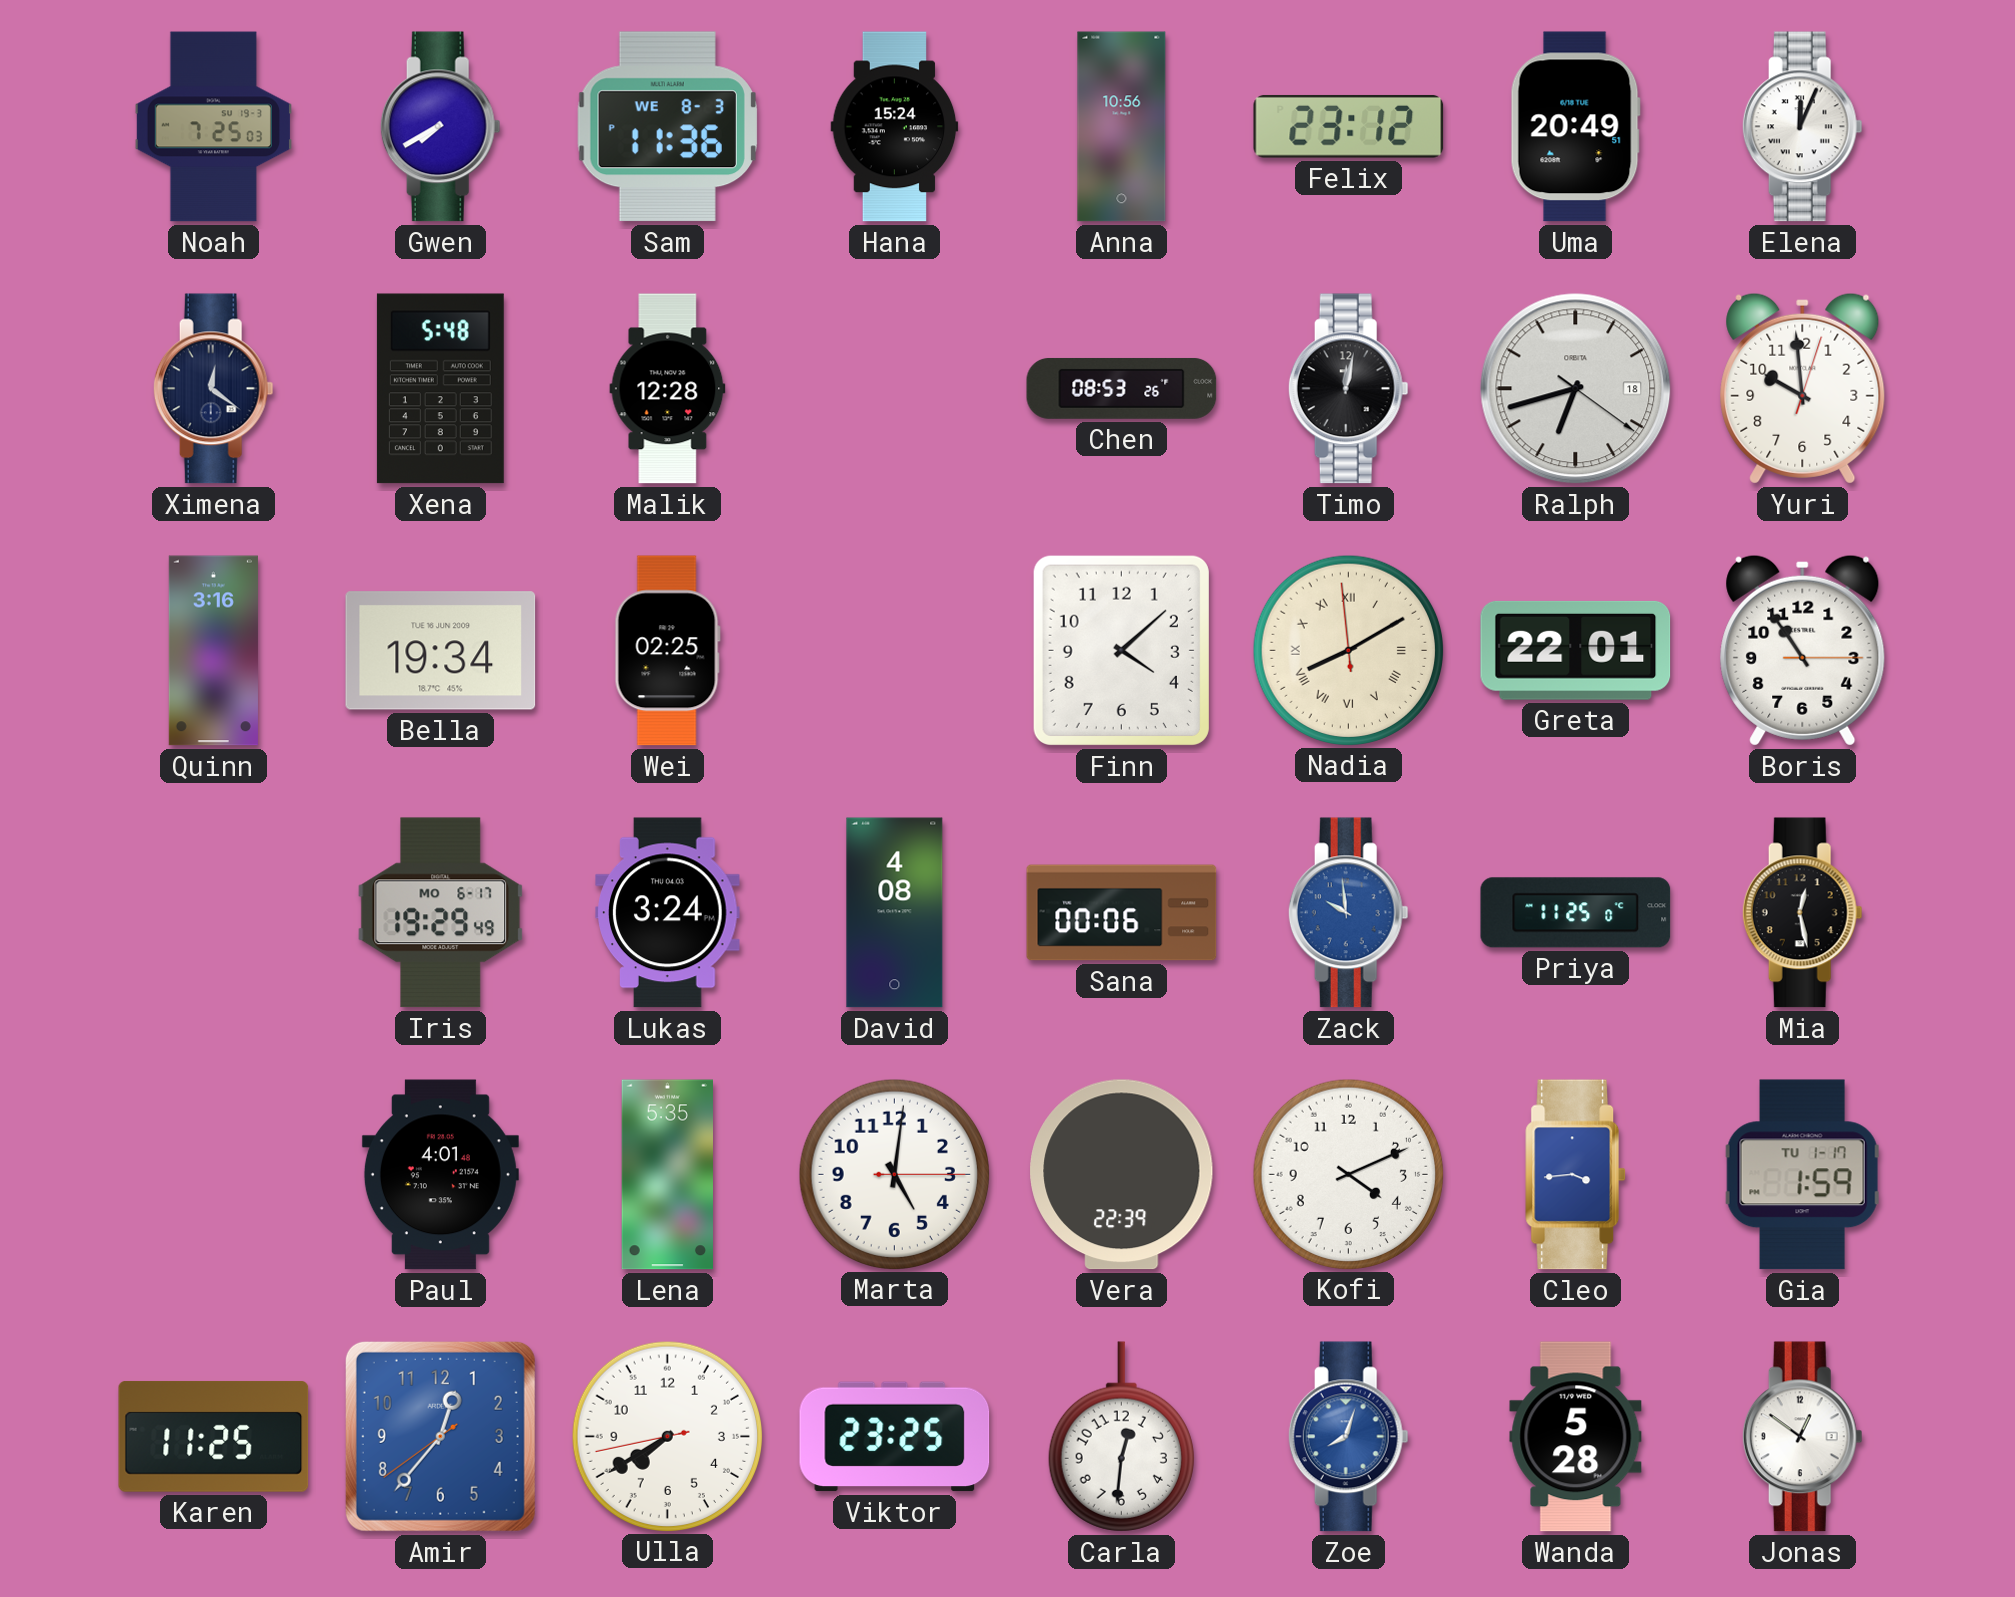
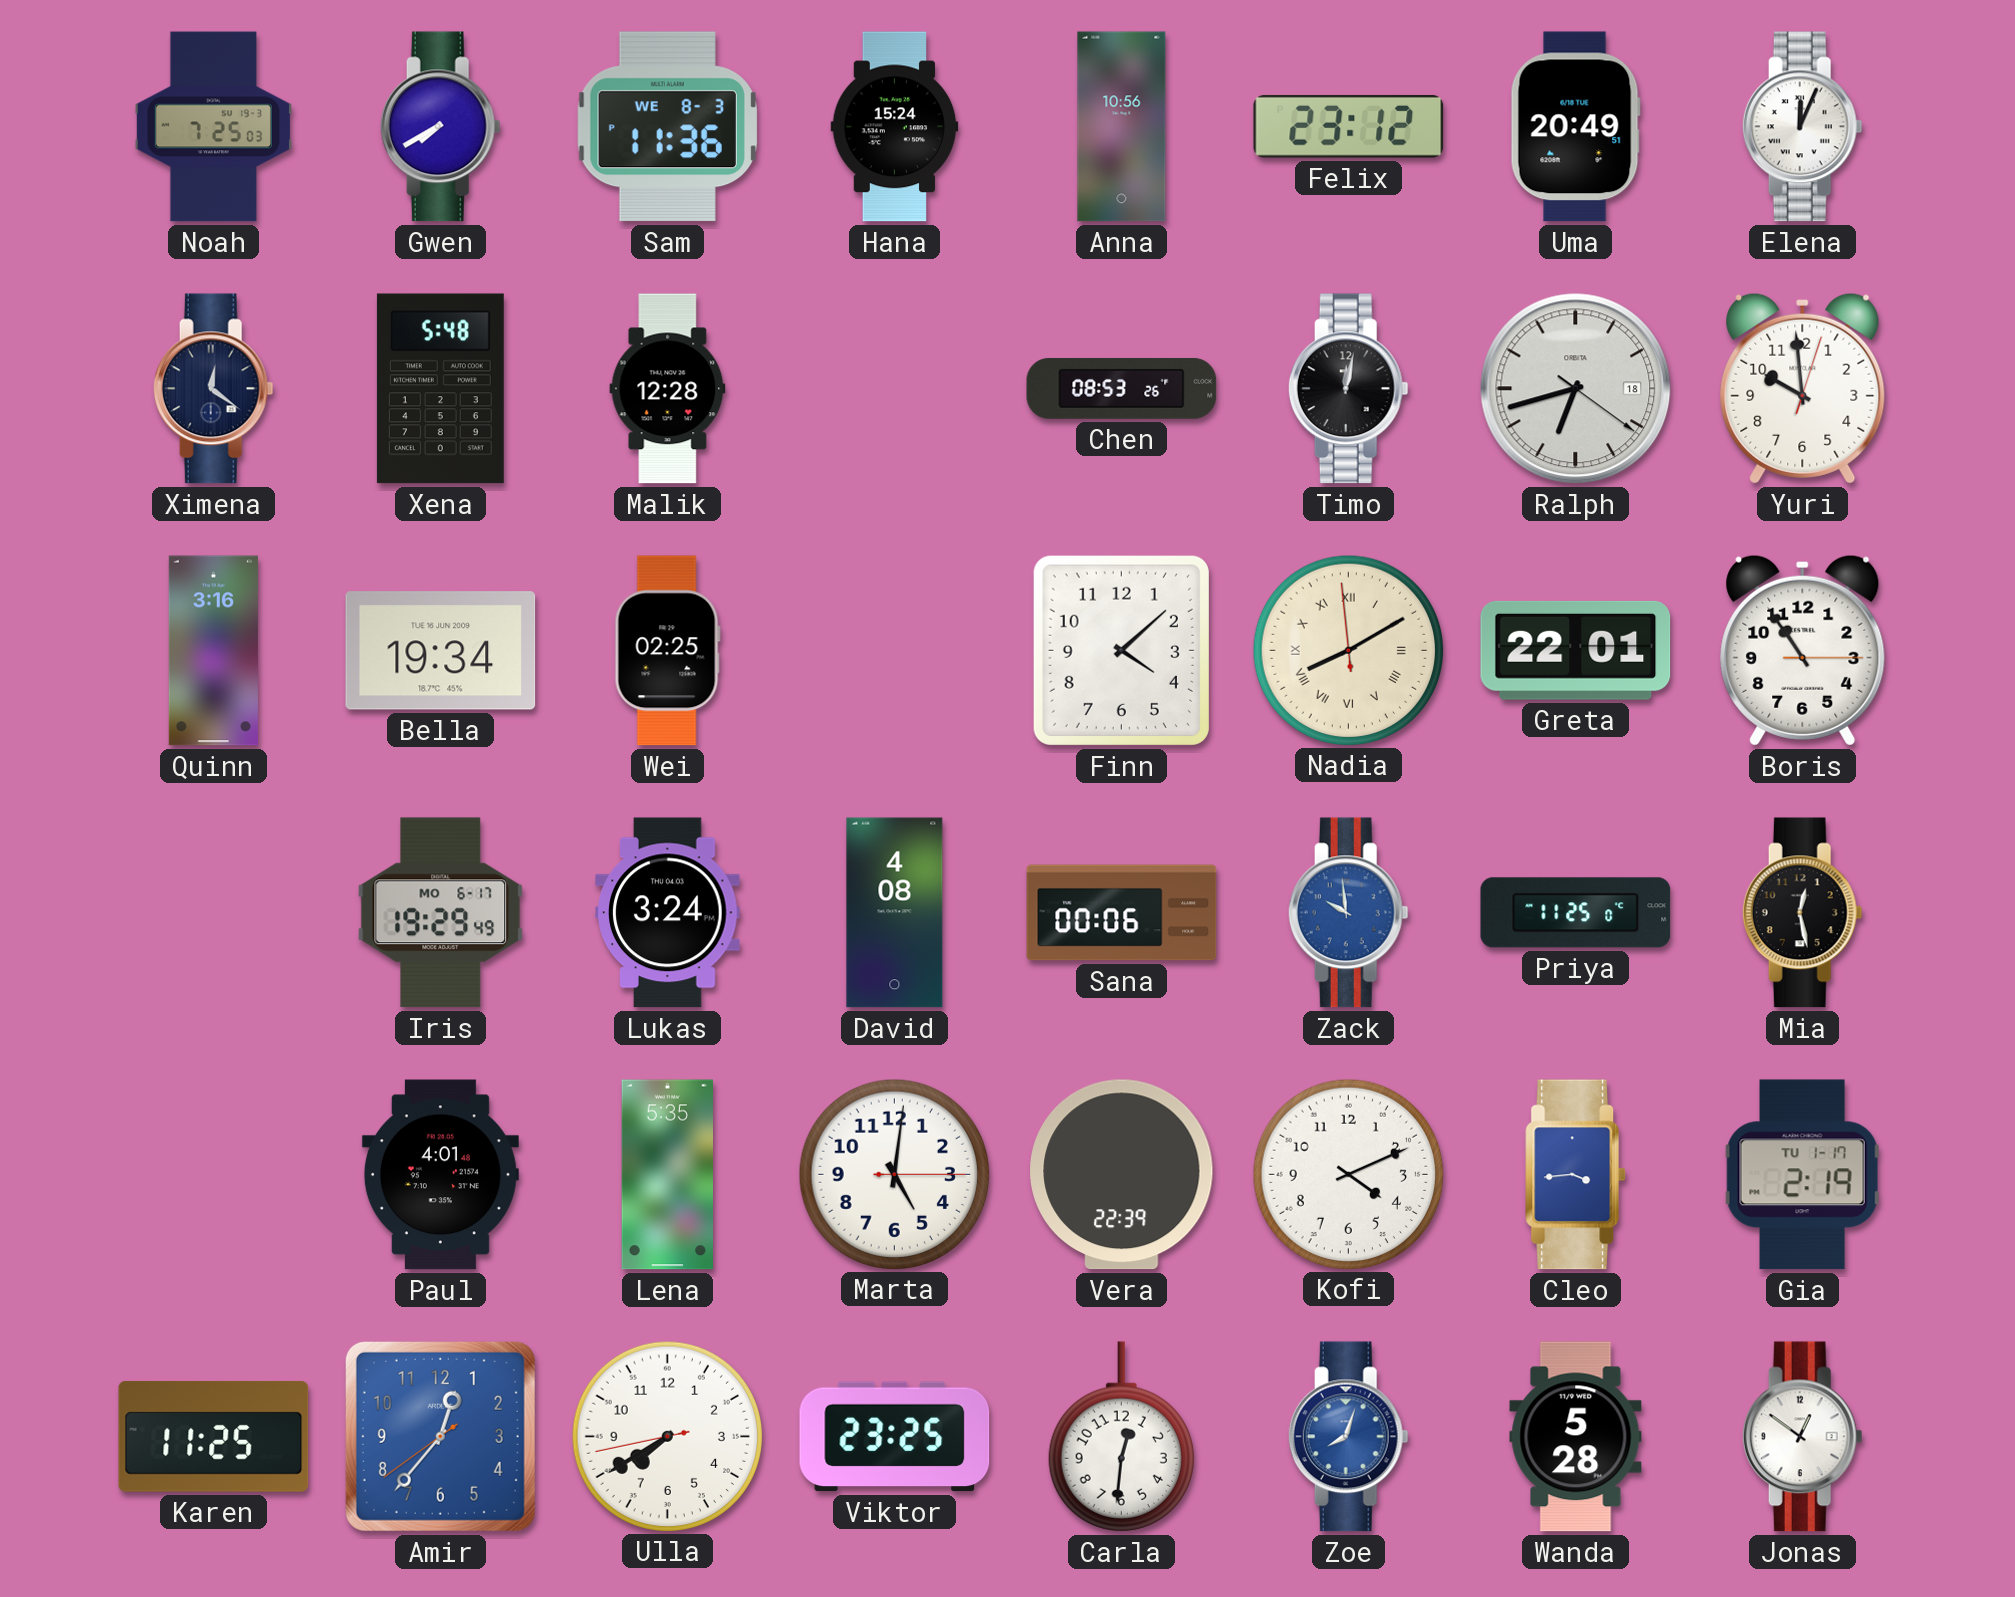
Gia: 1:59 -> 2:19
